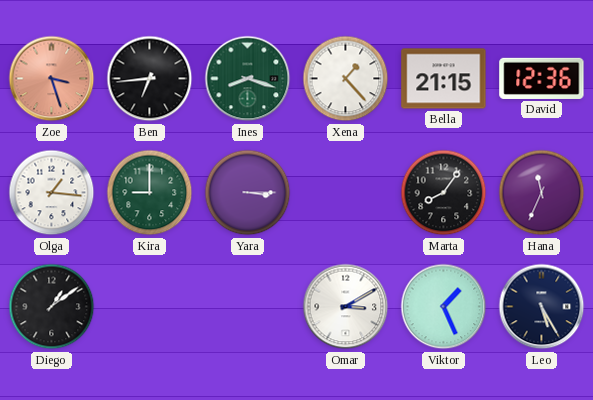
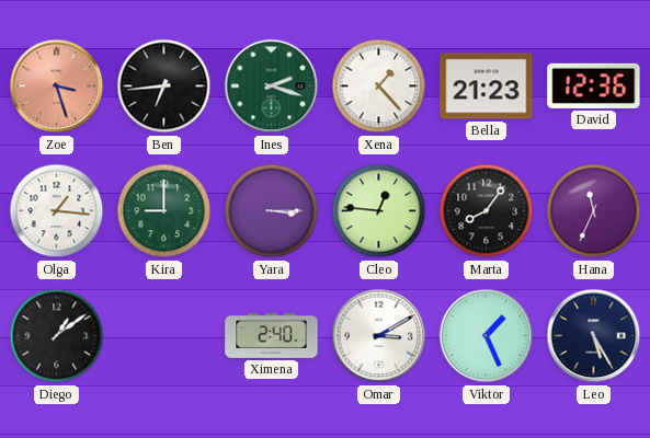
Ines: 8:18 -> 2:18
Bella: 21:15 -> 21:23
Cleo: none -> 12:46
Ximena: none -> 2:40
